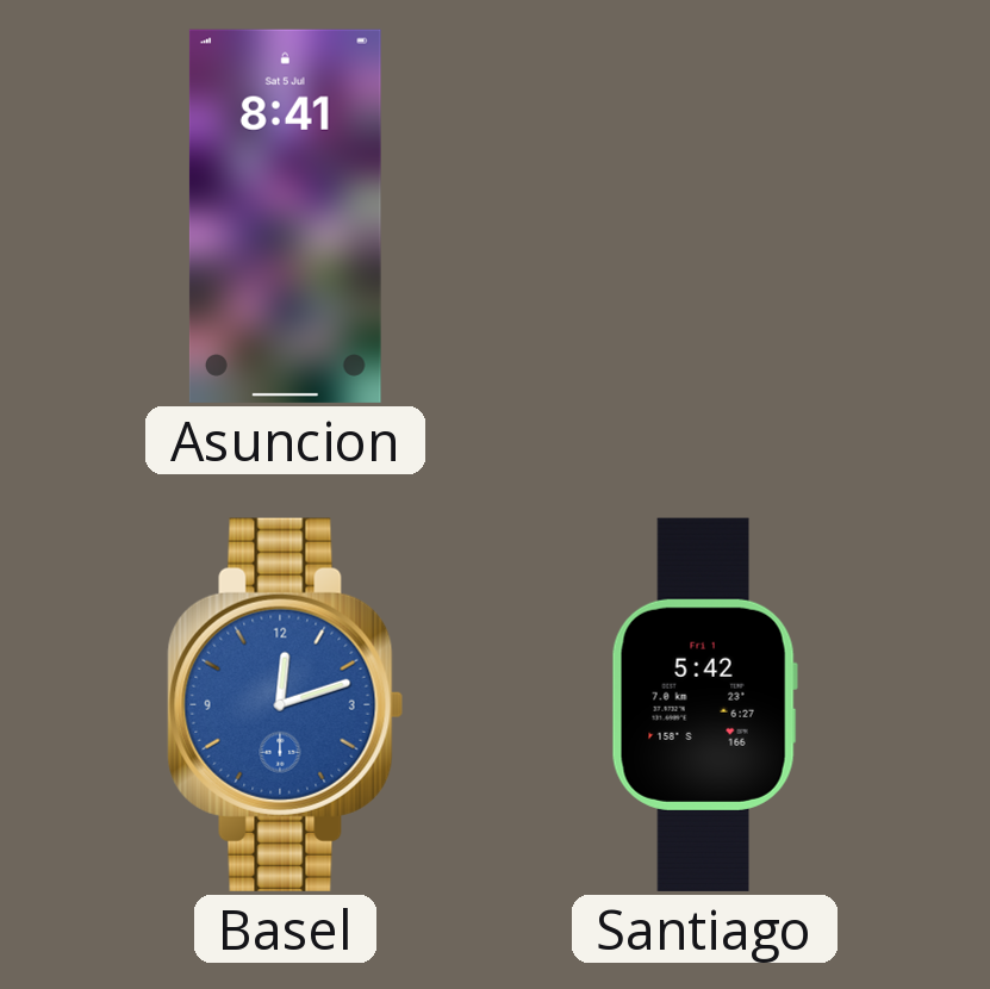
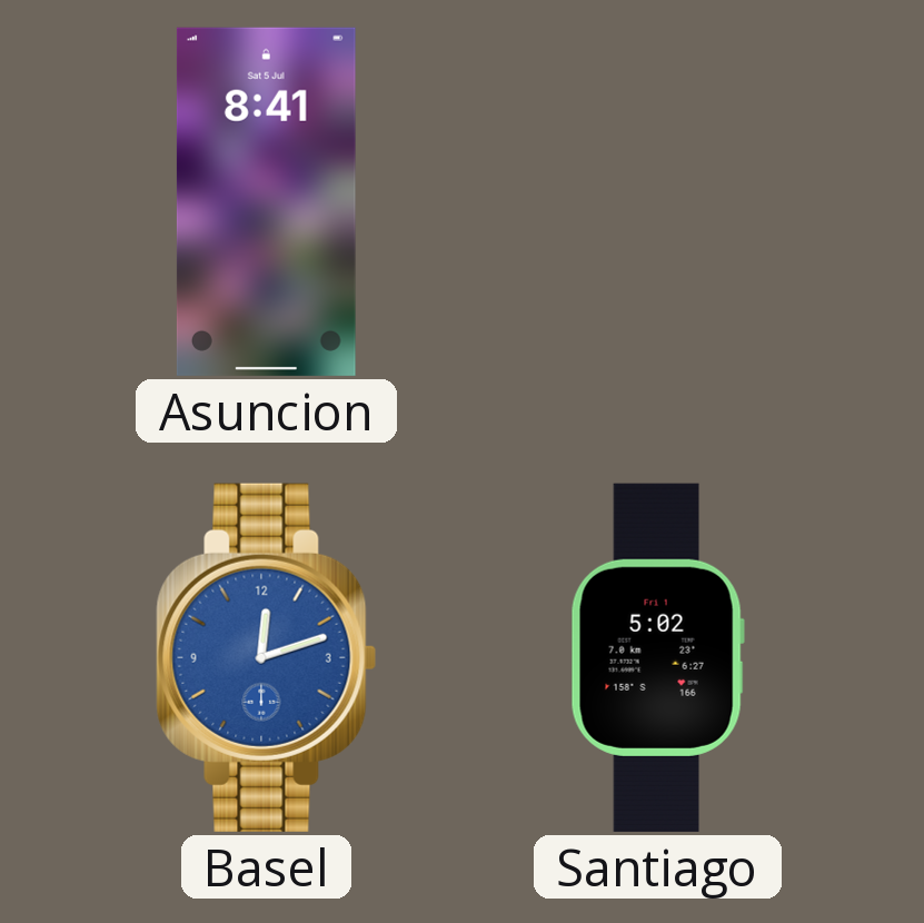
Santiago: 5:42 -> 5:02
